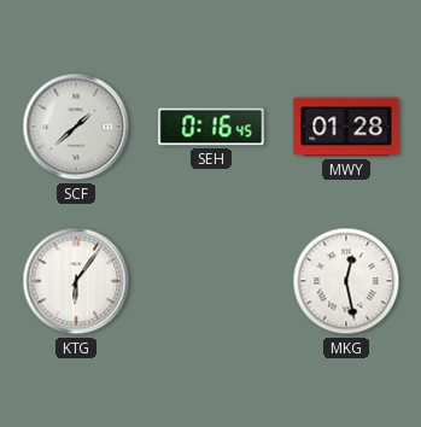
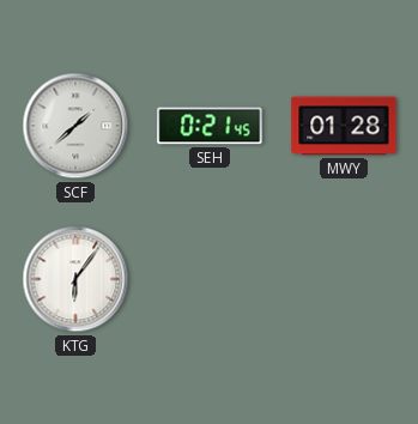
SEH: 0:16 -> 0:21
MKG: 12:28 -> none
